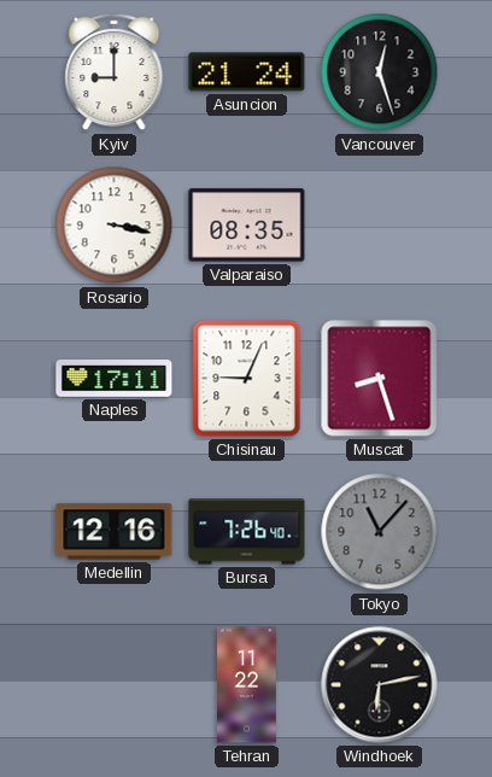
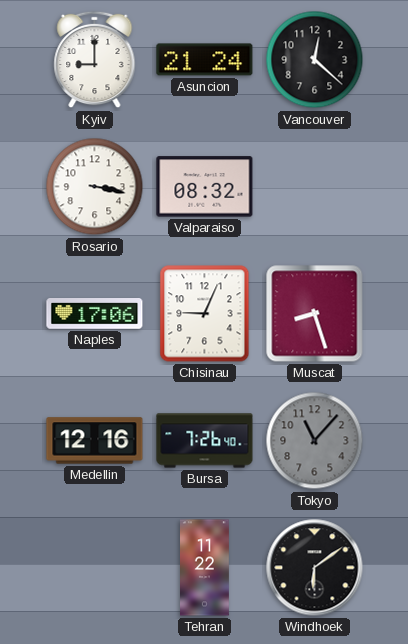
Vancouver: 12:27 -> 12:22
Valparaiso: 08:35 -> 08:32
Naples: 17:11 -> 17:06
Windhoek: 6:13 -> 6:09
